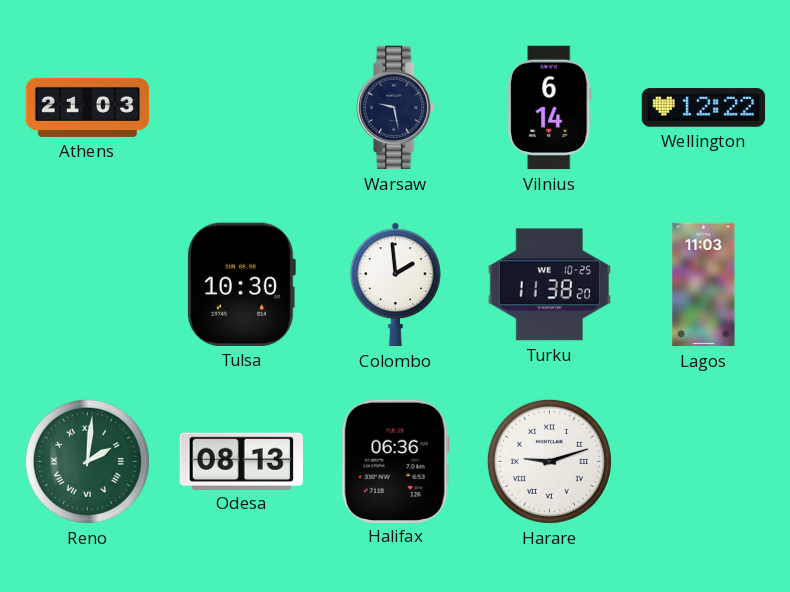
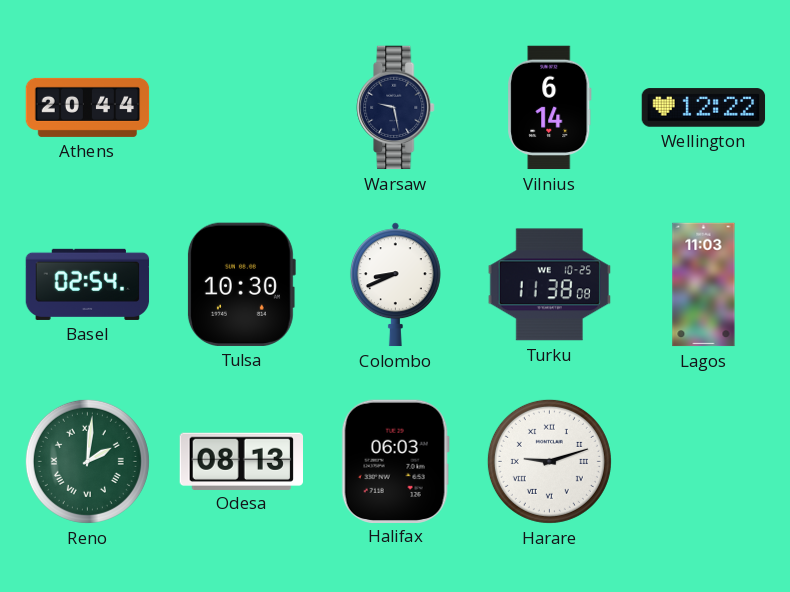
Athens: 21:03 -> 20:44
Basel: none -> 02:54
Colombo: 1:59 -> 8:41
Turku: 11:38:20 -> 11:38:08
Halifax: 06:36 -> 06:03
